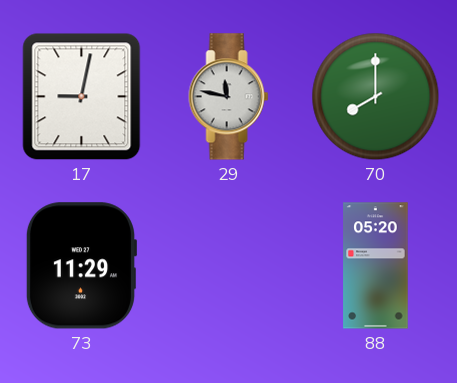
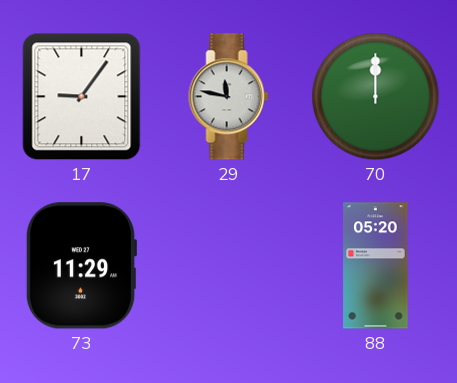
17: 9:02 -> 9:06
70: 8:00 -> 12:00
